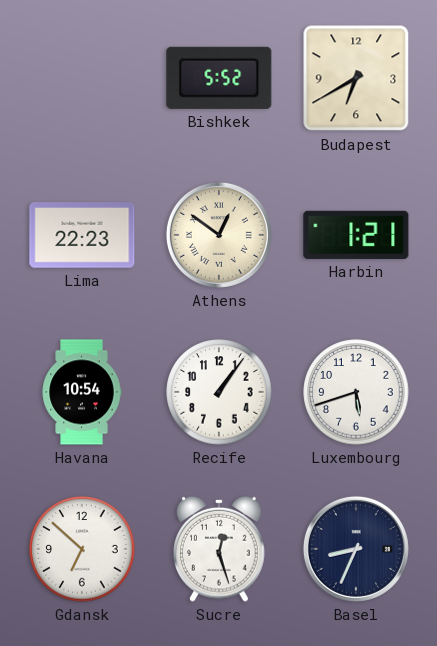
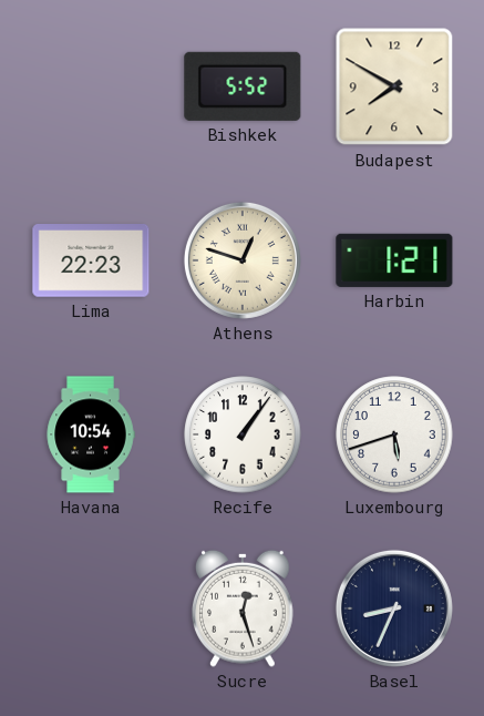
Budapest: 6:40 -> 7:50
Athens: 12:51 -> 12:48
Gdansk: 6:52 -> none
